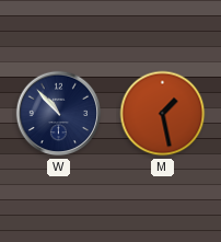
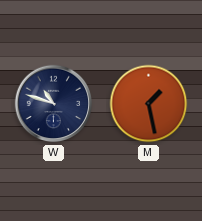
W: 10:53 -> 10:48
